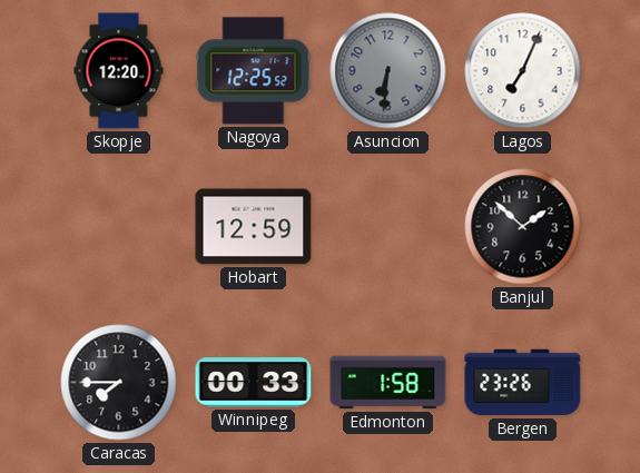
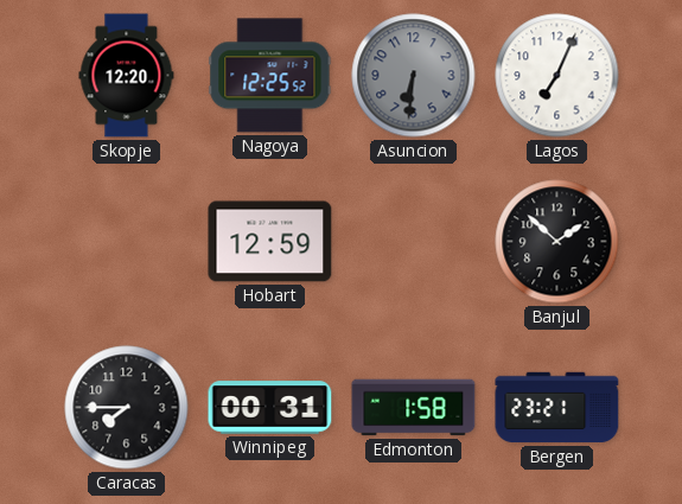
Winnipeg: 00:33 -> 00:31
Bergen: 23:26 -> 23:21
